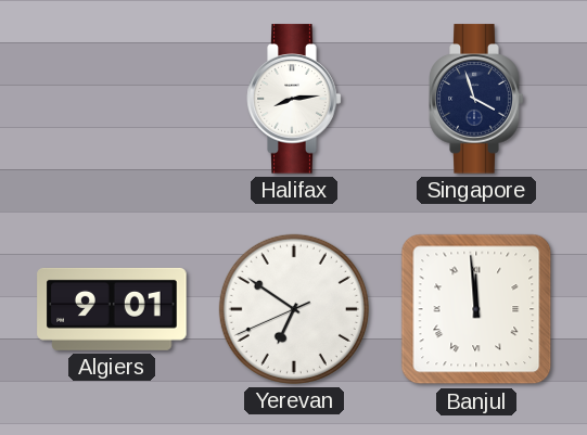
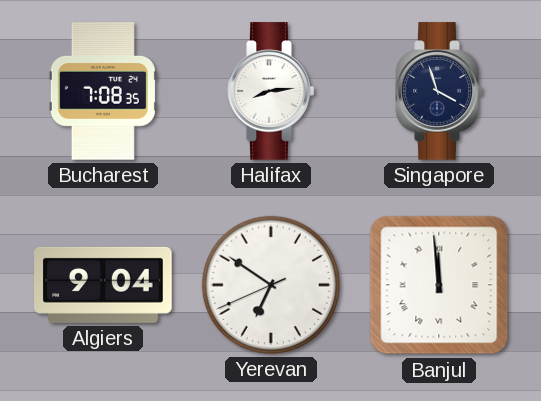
Bucharest: none -> 7:08
Algiers: 9:01 -> 9:04
